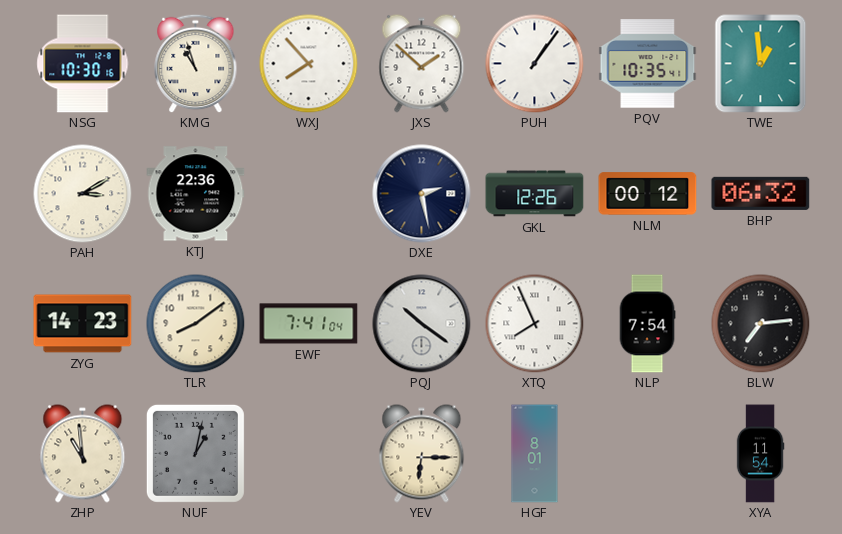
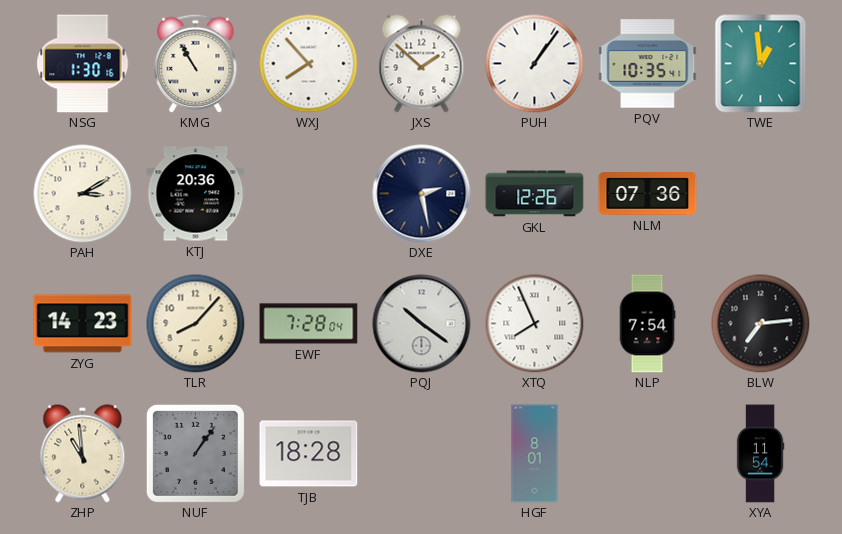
NSG: 10:30 -> 1:30
KMG: 10:57 -> 10:55
KTJ: 22:36 -> 20:36
NLM: 00:12 -> 07:36
BHP: 06:32 -> none
TLR: 8:09 -> 8:07
EWF: 7:41 -> 7:28
NUF: 1:02 -> 1:06
TJB: none -> 18:28
YEV: 6:15 -> none
